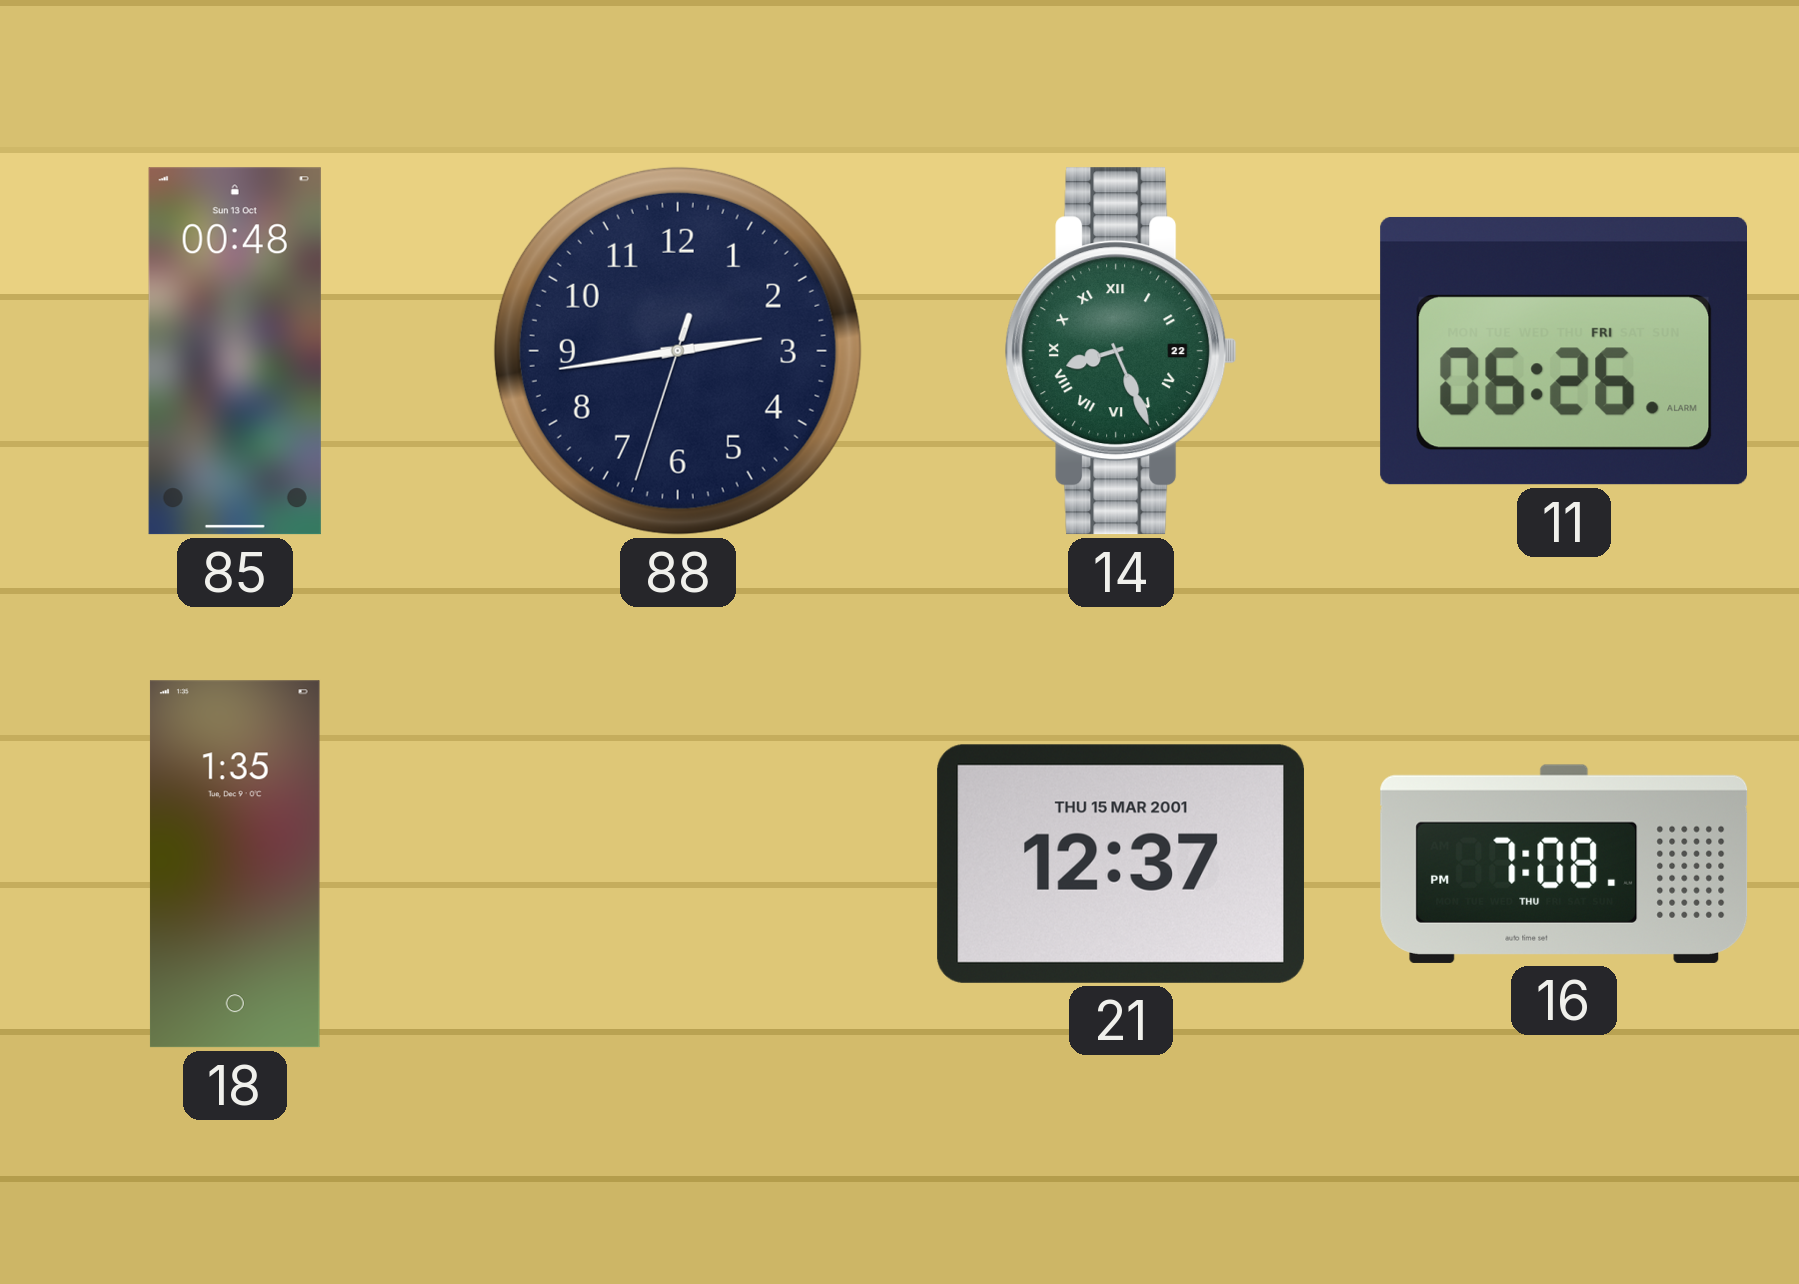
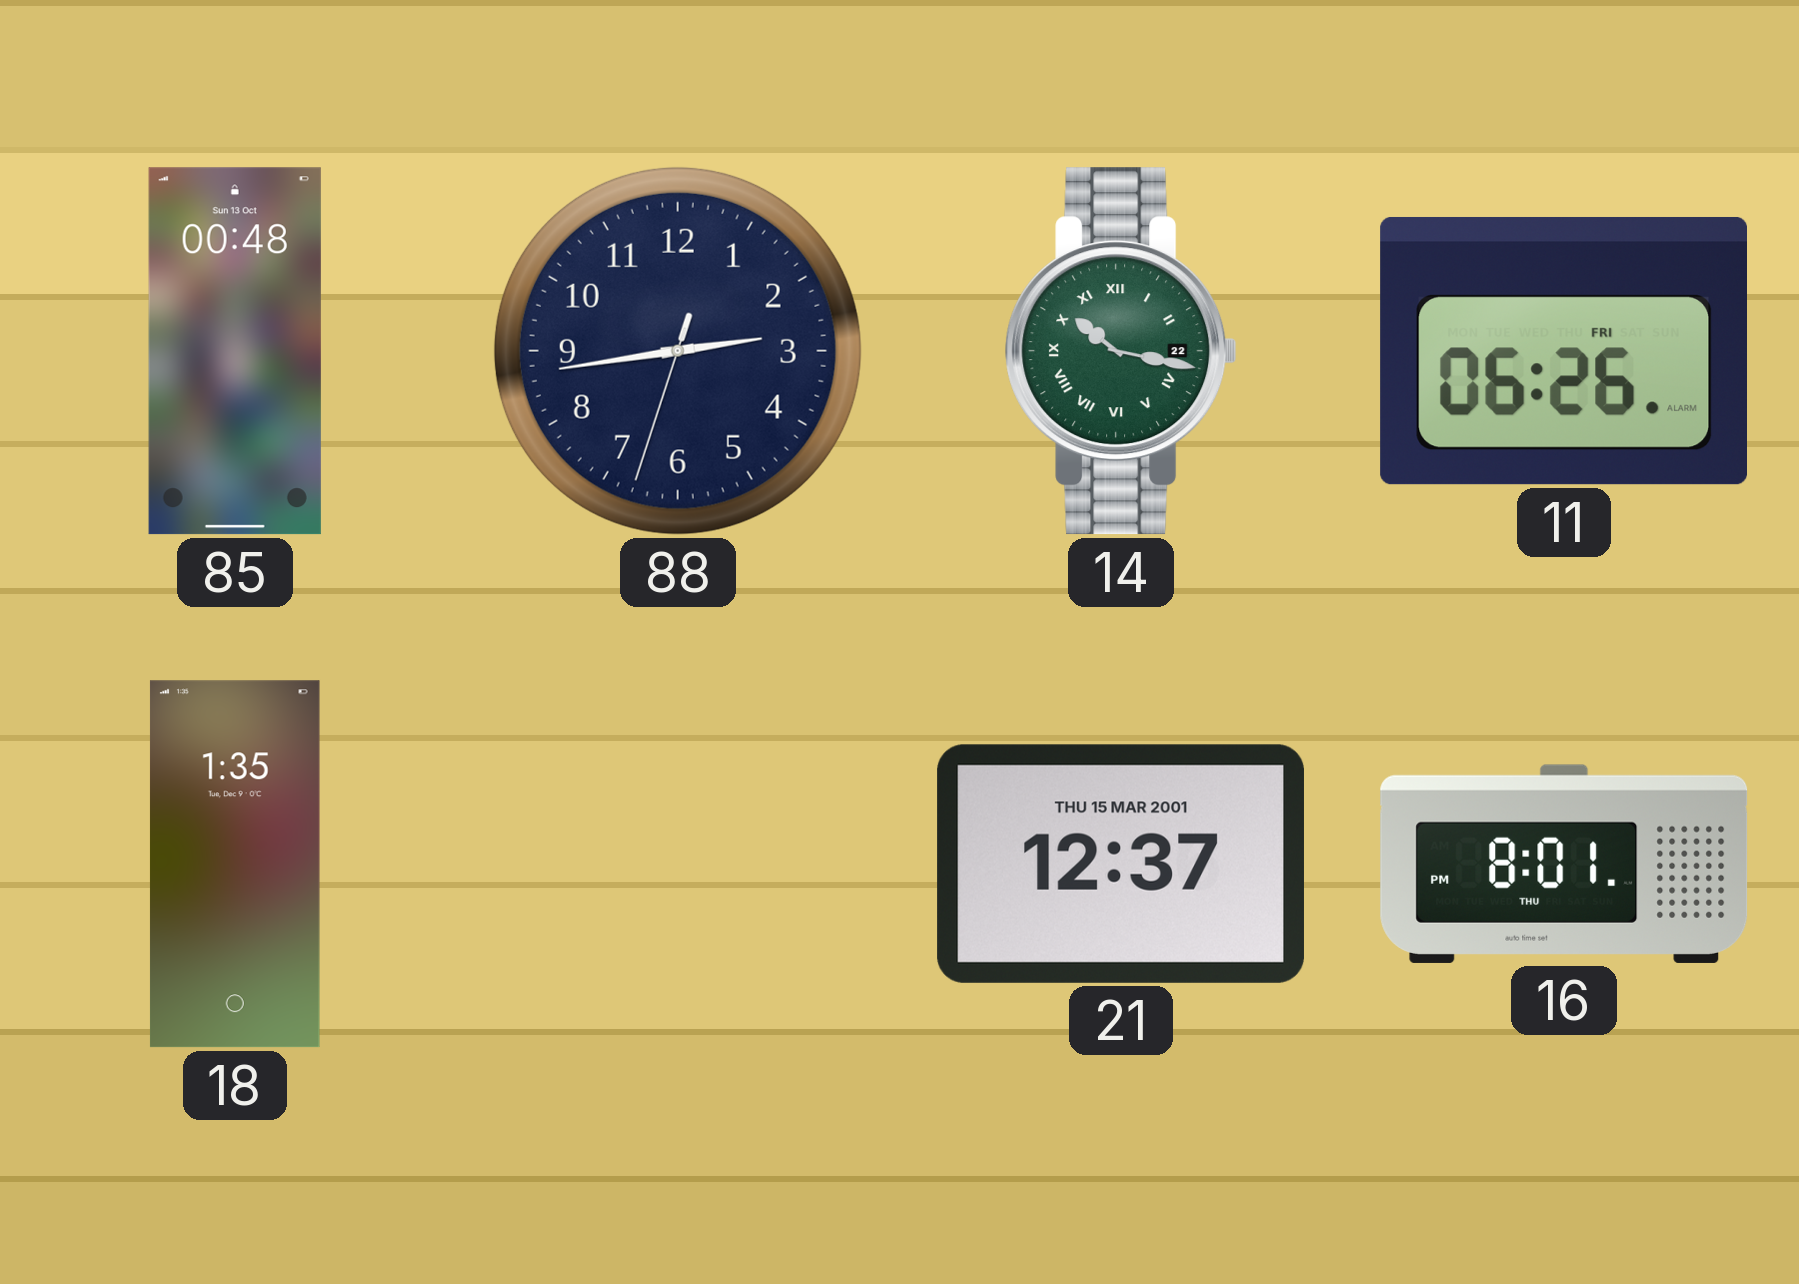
14: 8:26 -> 10:17
16: 7:08 -> 8:01
